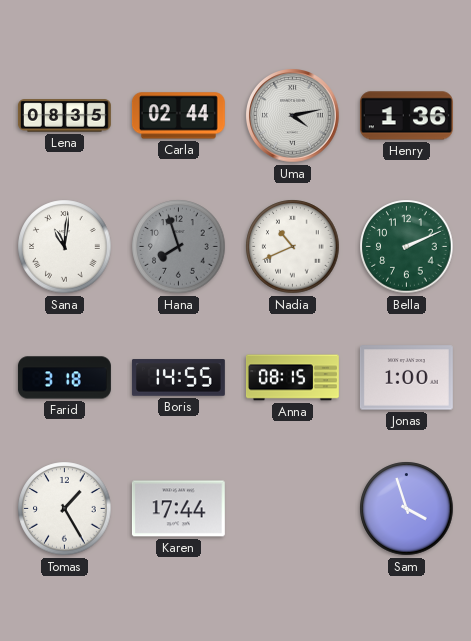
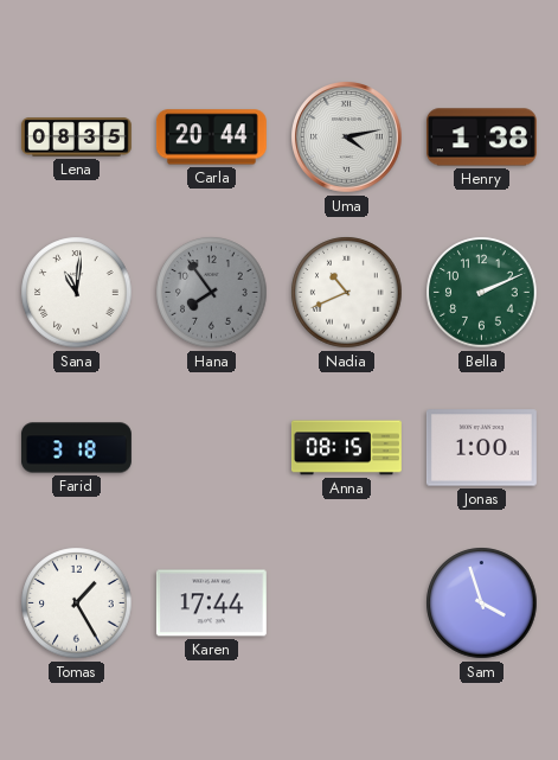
Carla: 02:44 -> 20:44
Henry: 1:36 -> 1:38
Hana: 7:57 -> 7:54
Boris: 14:55 -> none
